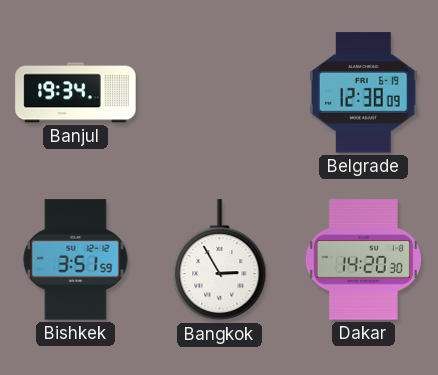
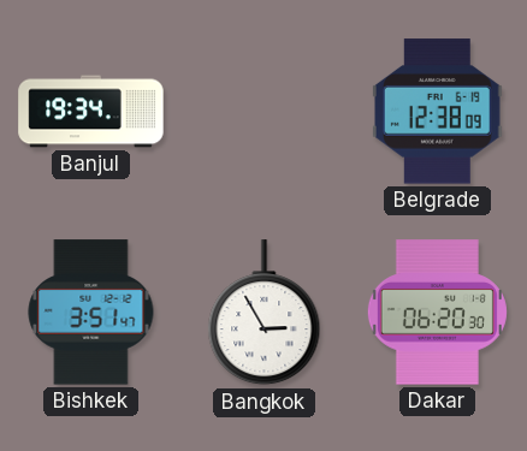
Bishkek: 3:51:59 -> 3:51:47
Dakar: 14:20 -> 06:20
